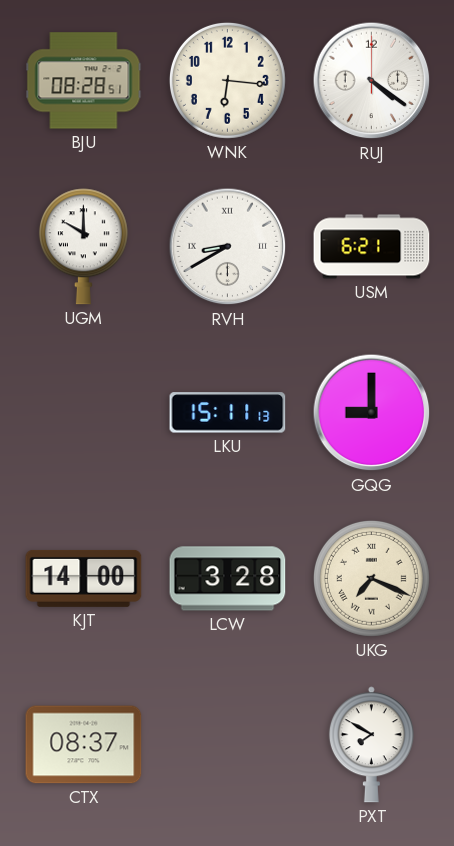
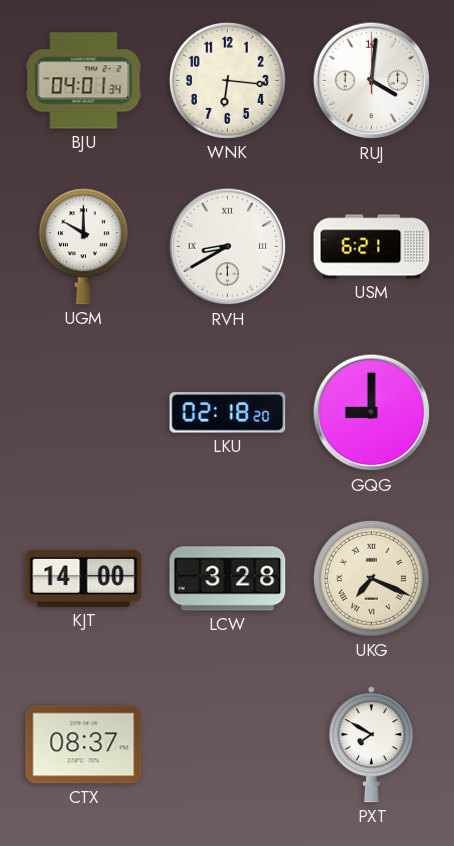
BJU: 08:28 -> 04:01
RUJ: 4:21 -> 4:01
LKU: 15:11 -> 02:18
